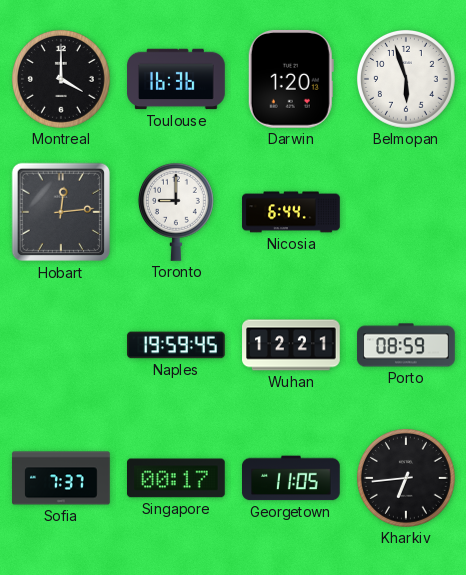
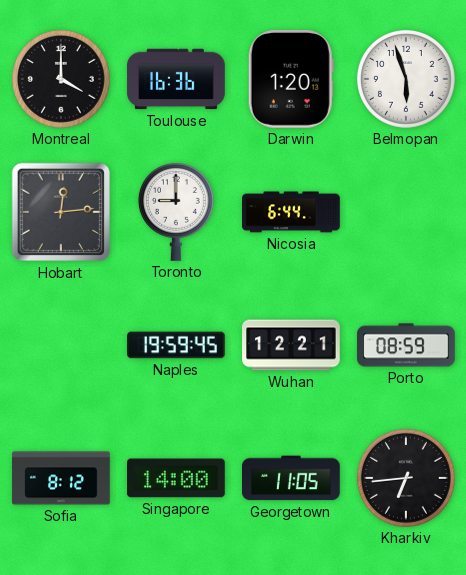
Sofia: 7:37 -> 8:12
Singapore: 00:17 -> 14:00
